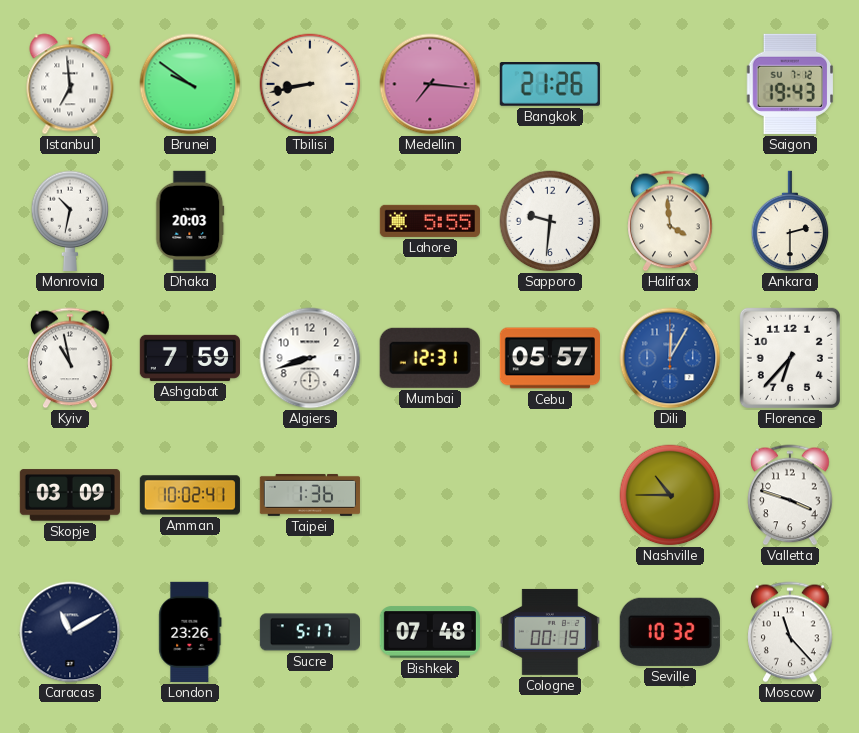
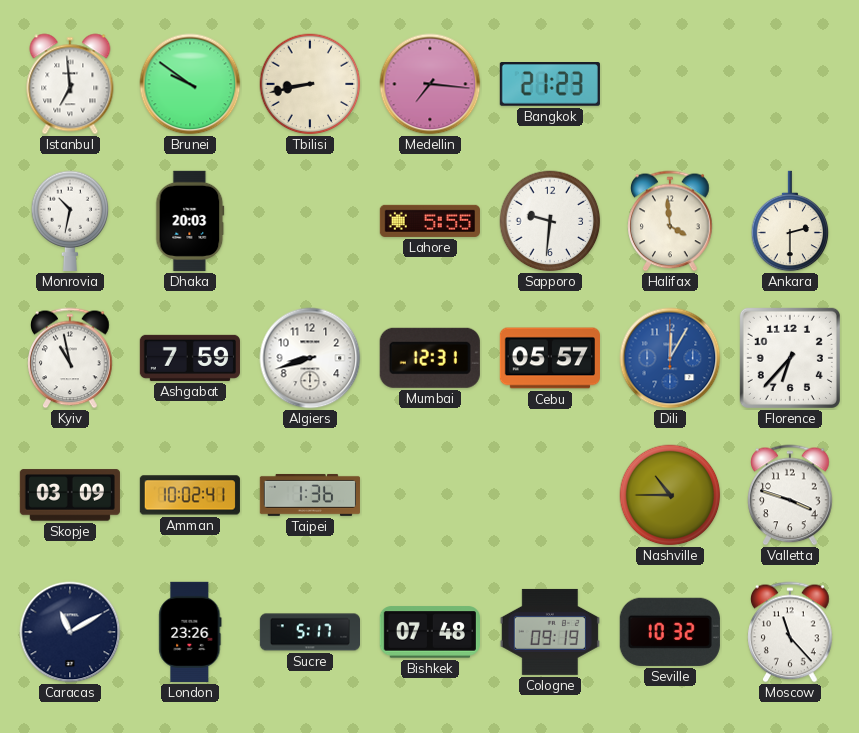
Bangkok: 21:26 -> 21:23
Saigon: 19:43 -> none
Cologne: 00:19 -> 09:19
